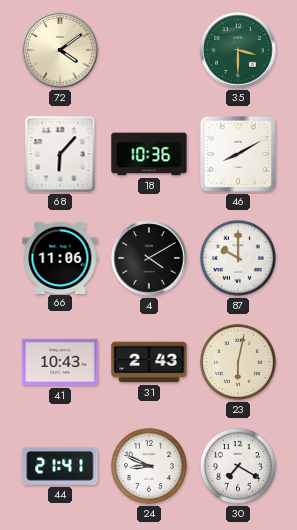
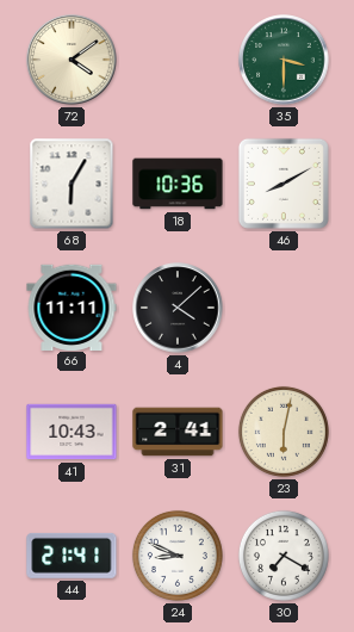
68: 6:07 -> 6:05
66: 11:06 -> 11:11
4: 4:10 -> 4:08
87: 10:00 -> none
31: 2:43 -> 2:41
